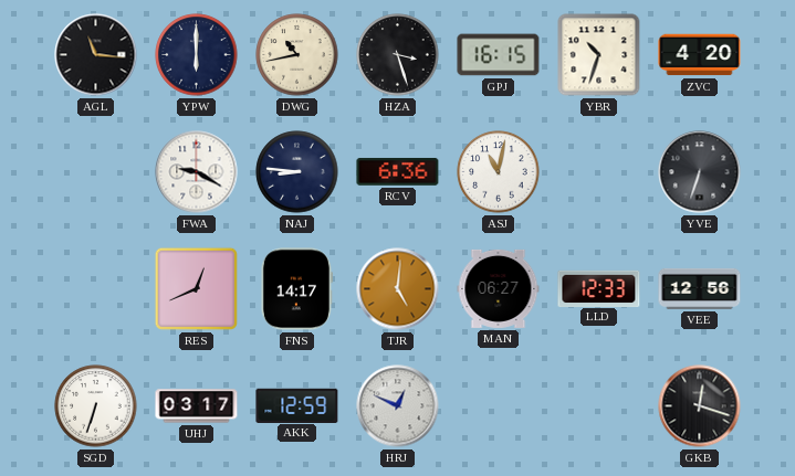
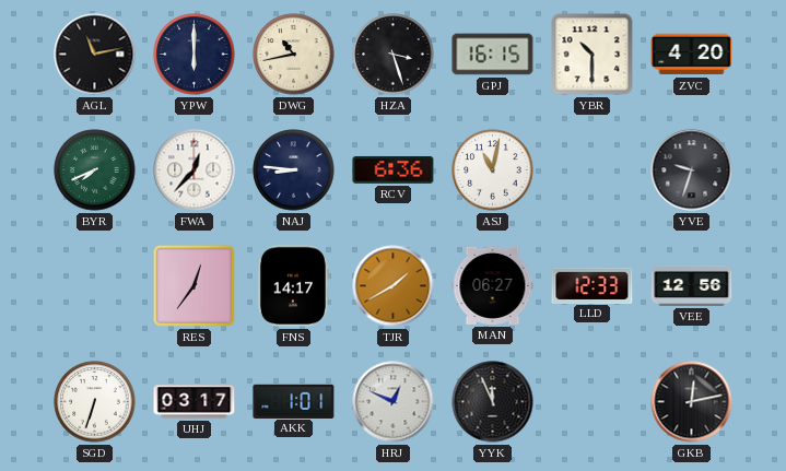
AGL: 11:16 -> 11:13
YBR: 10:33 -> 10:30
BYR: none -> 7:41
FWA: 9:20 -> 12:37
YVE: 6:33 -> 9:33
RES: 12:41 -> 12:36
TJR: 5:01 -> 1:40
AKK: 12:59 -> 1:01
YYK: none -> 11:56
GKB: 12:18 -> 12:13
